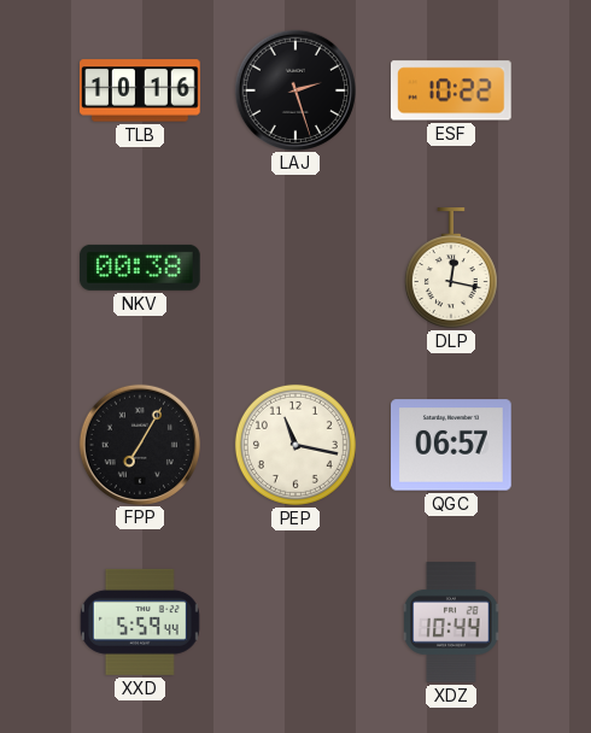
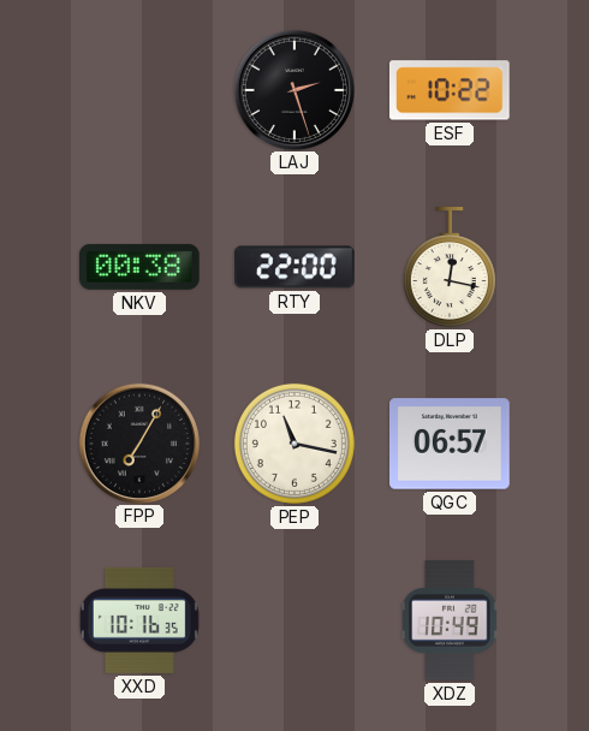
TLB: 10:16 -> none
RTY: none -> 22:00
XXD: 5:59 -> 10:16
XDZ: 10:44 -> 10:49
